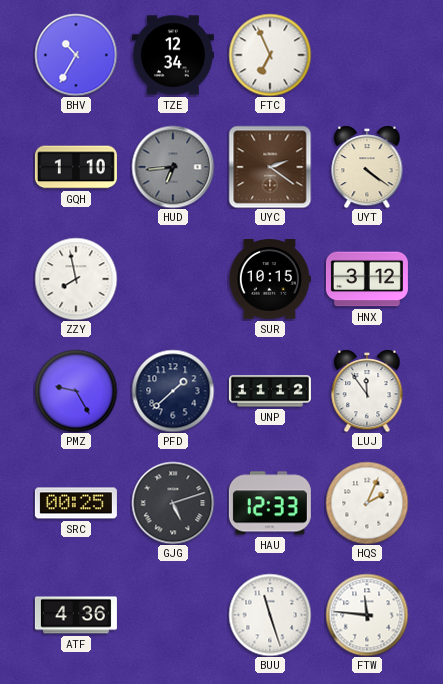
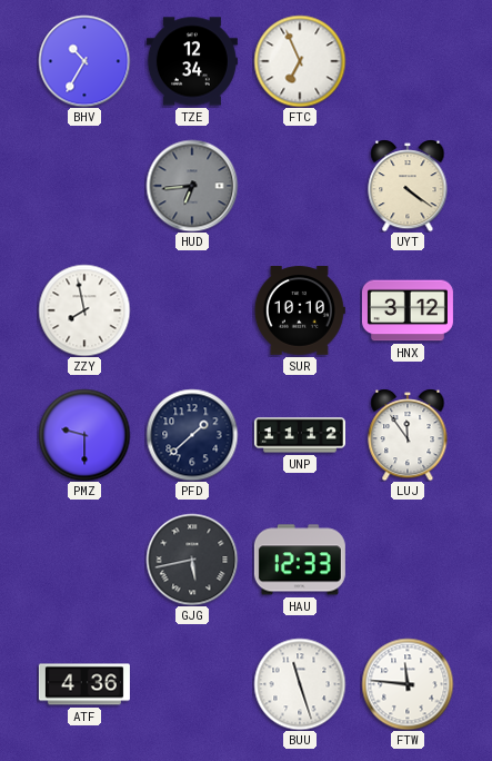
GQH: 1:10 -> none
UYC: 2:21 -> none
SUR: 10:15 -> 10:10
PMZ: 9:25 -> 9:30
SRC: 00:25 -> none
GJG: 5:12 -> 5:43
HQS: 2:04 -> none
